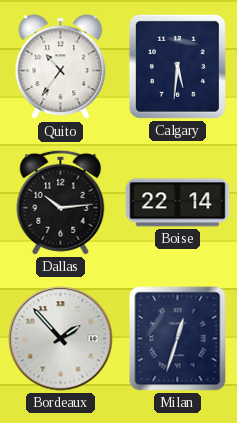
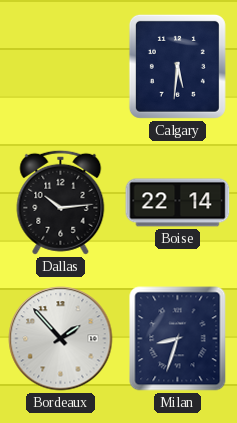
Quito: 10:36 -> none
Milan: 12:33 -> 8:33
